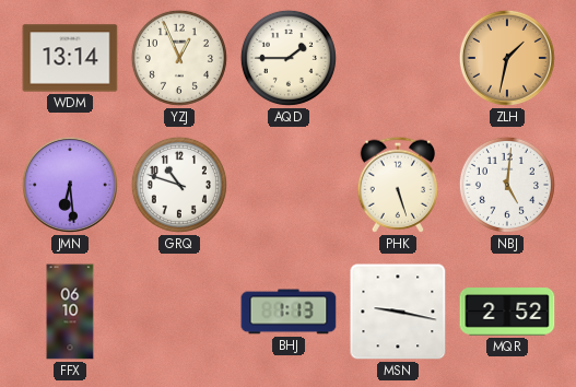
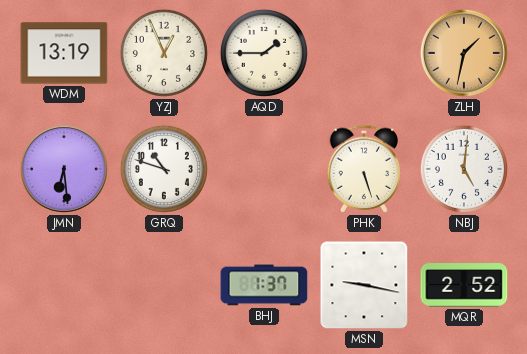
WDM: 13:14 -> 13:19
FFX: 06:10 -> none
BHJ: 1:13 -> 1:37
